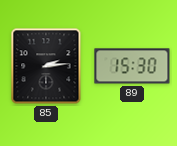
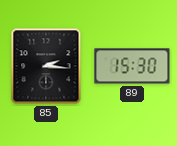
85: 2:14 -> 2:16
